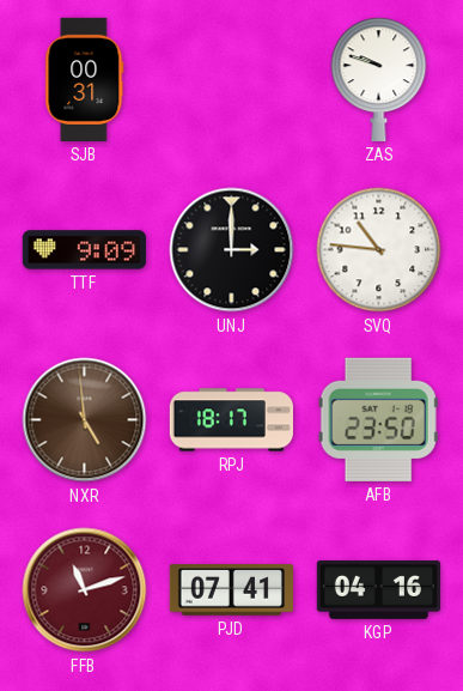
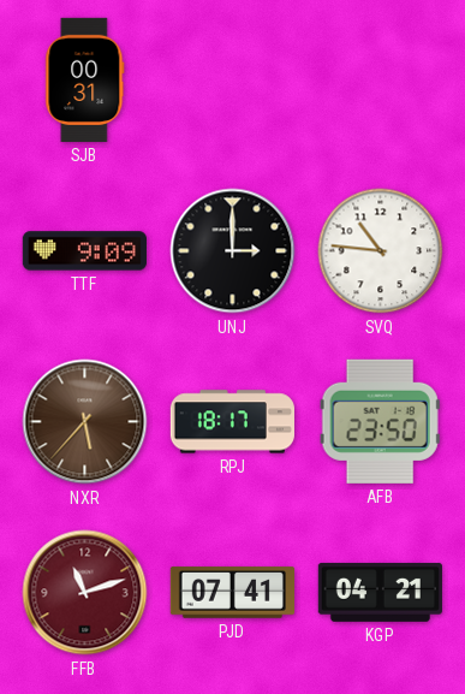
ZAS: 9:48 -> none
NXR: 4:59 -> 5:37
KGP: 04:16 -> 04:21
